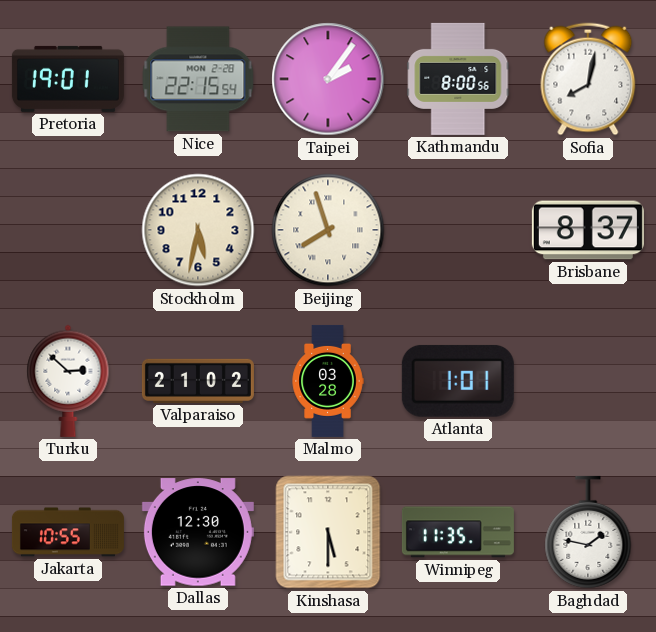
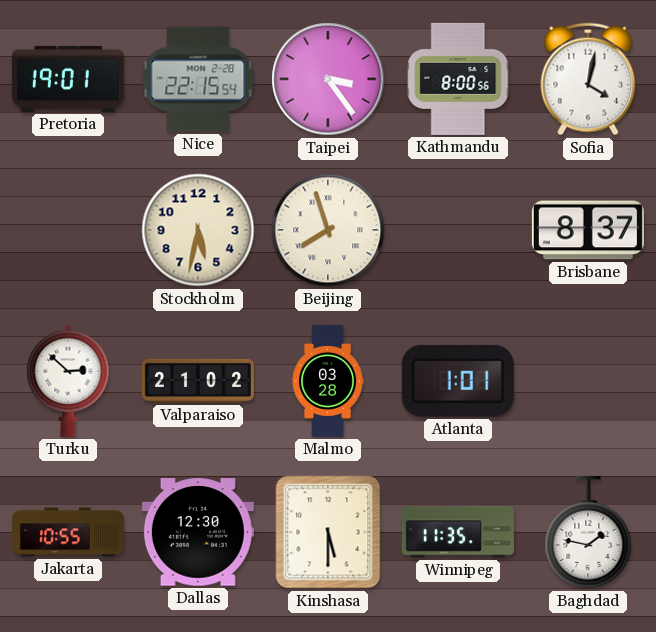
Taipei: 2:06 -> 3:24
Sofia: 8:02 -> 4:02
